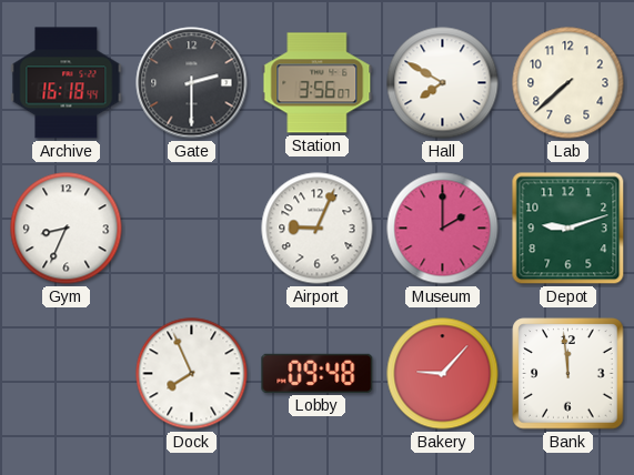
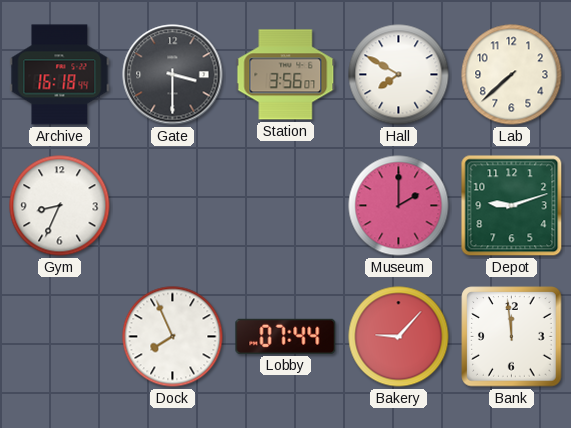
Gate: 2:30 -> 3:30
Airport: 9:04 -> none
Lobby: 09:48 -> 07:44
